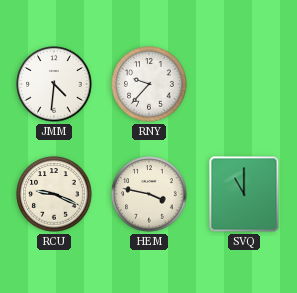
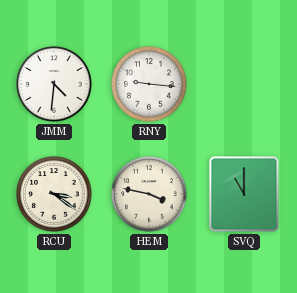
RNY: 9:37 -> 9:16
RCU: 9:19 -> 3:21
